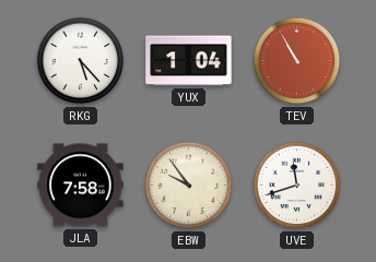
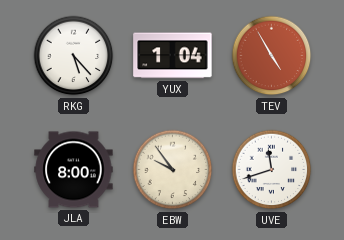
TEV: 10:55 -> 4:55
JLA: 7:58 -> 8:00
